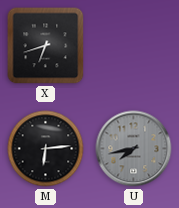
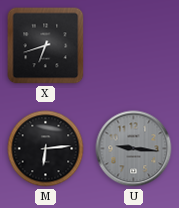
U: 7:43 -> 9:16
